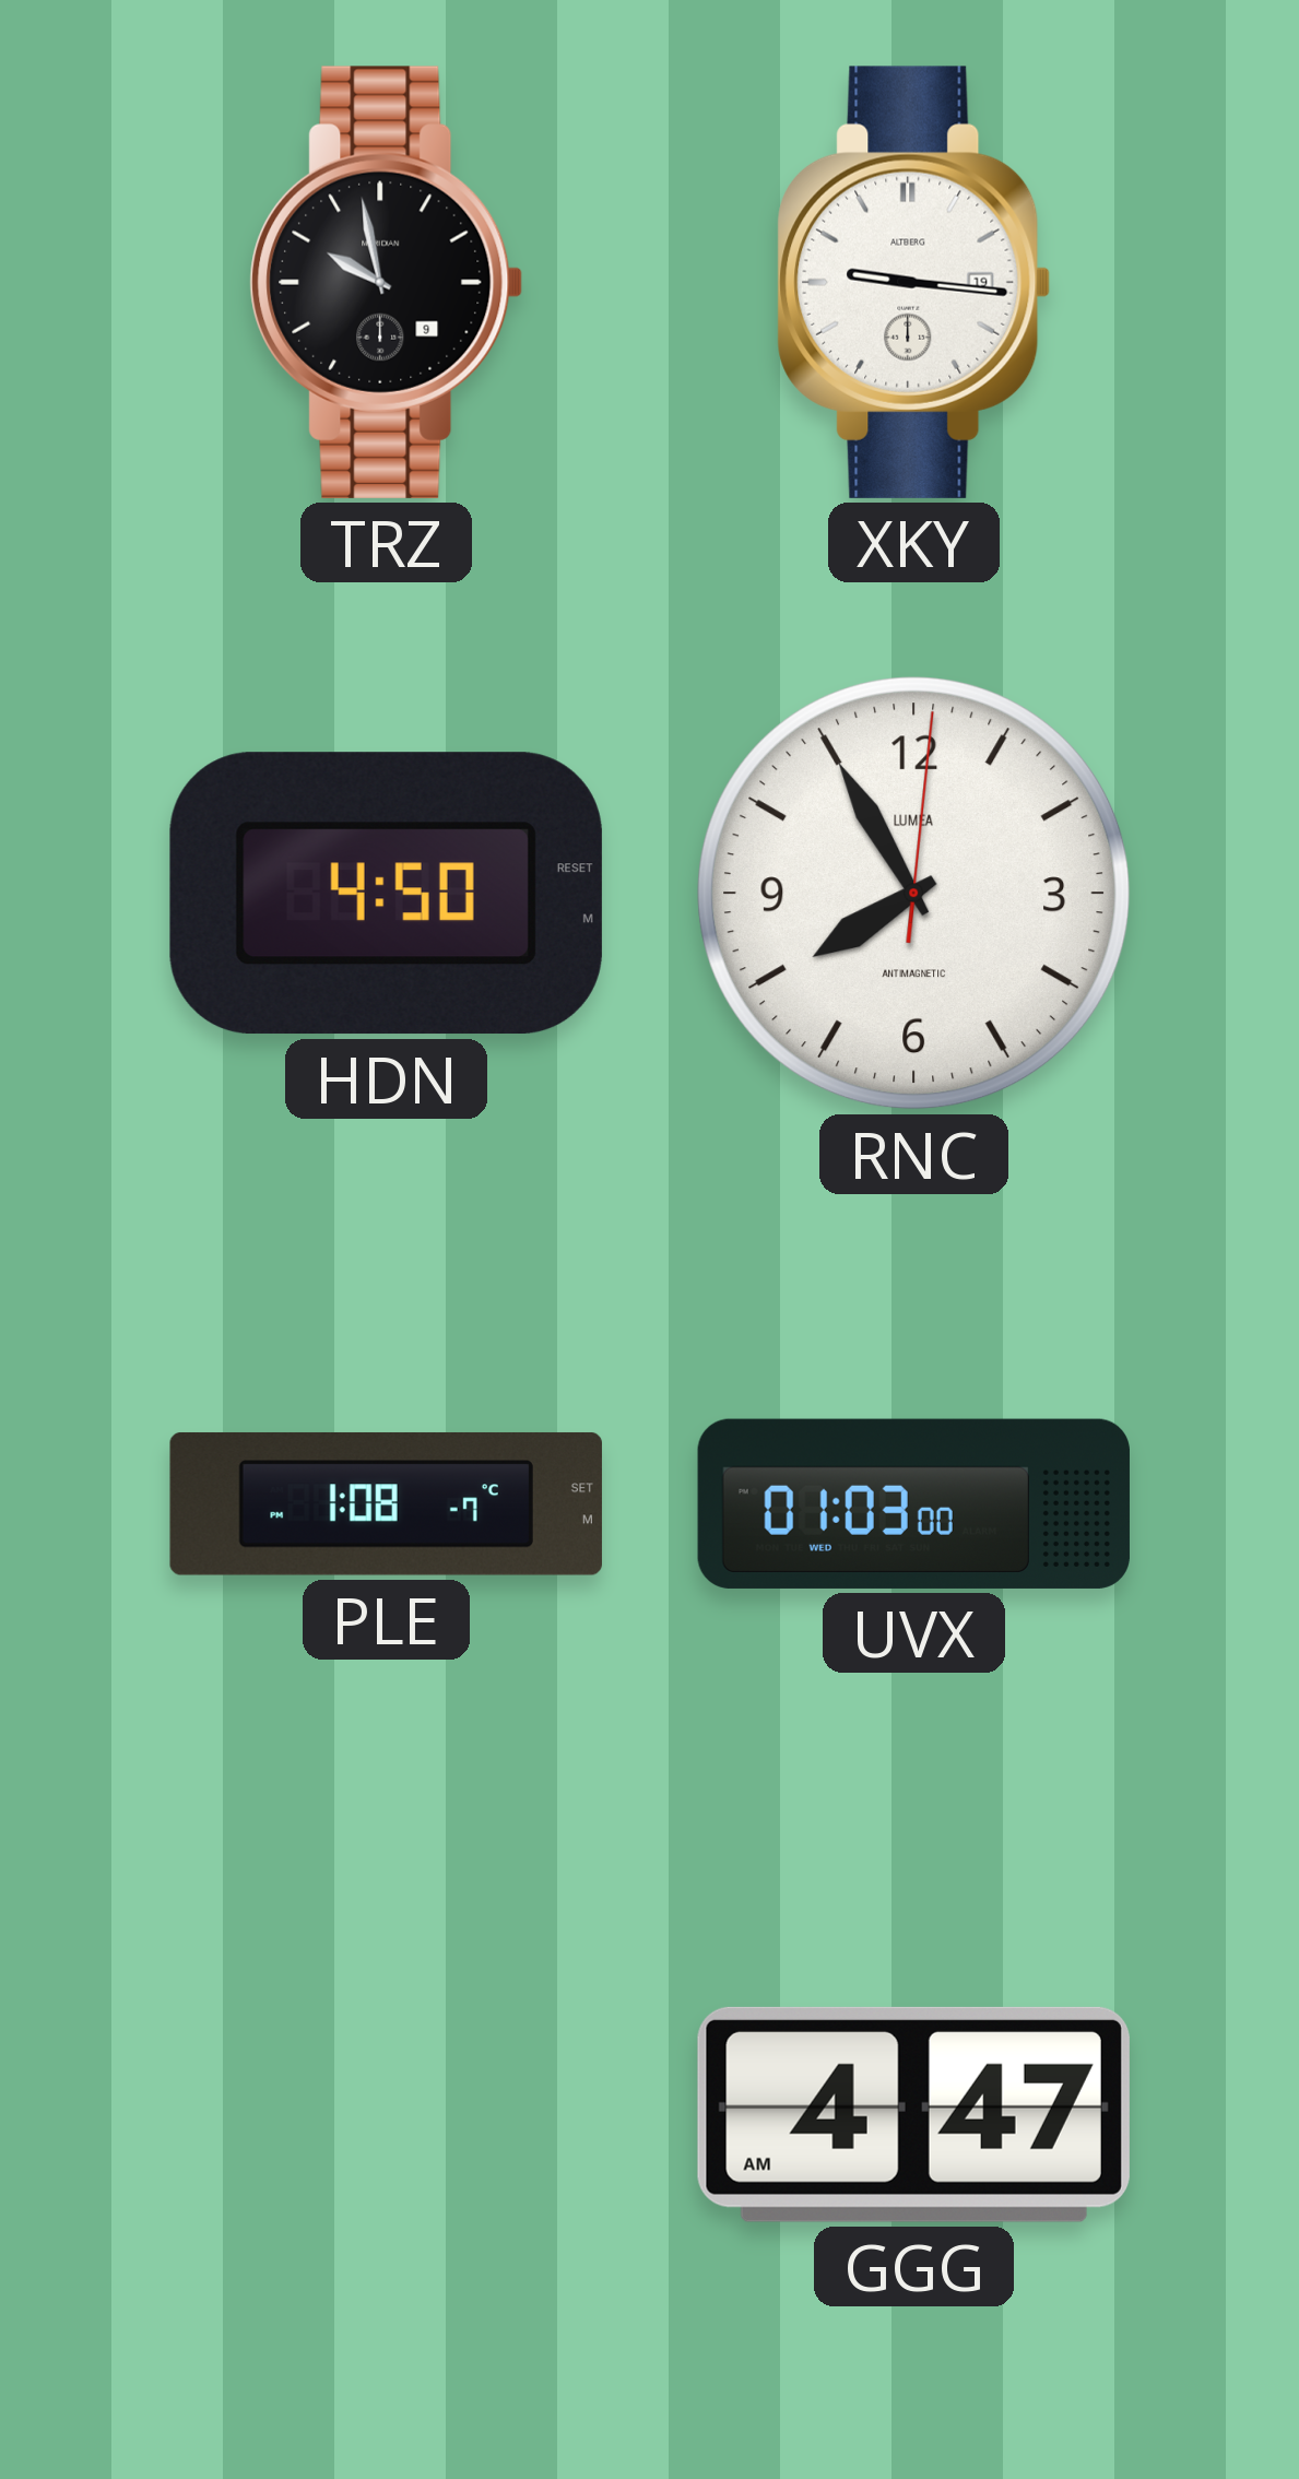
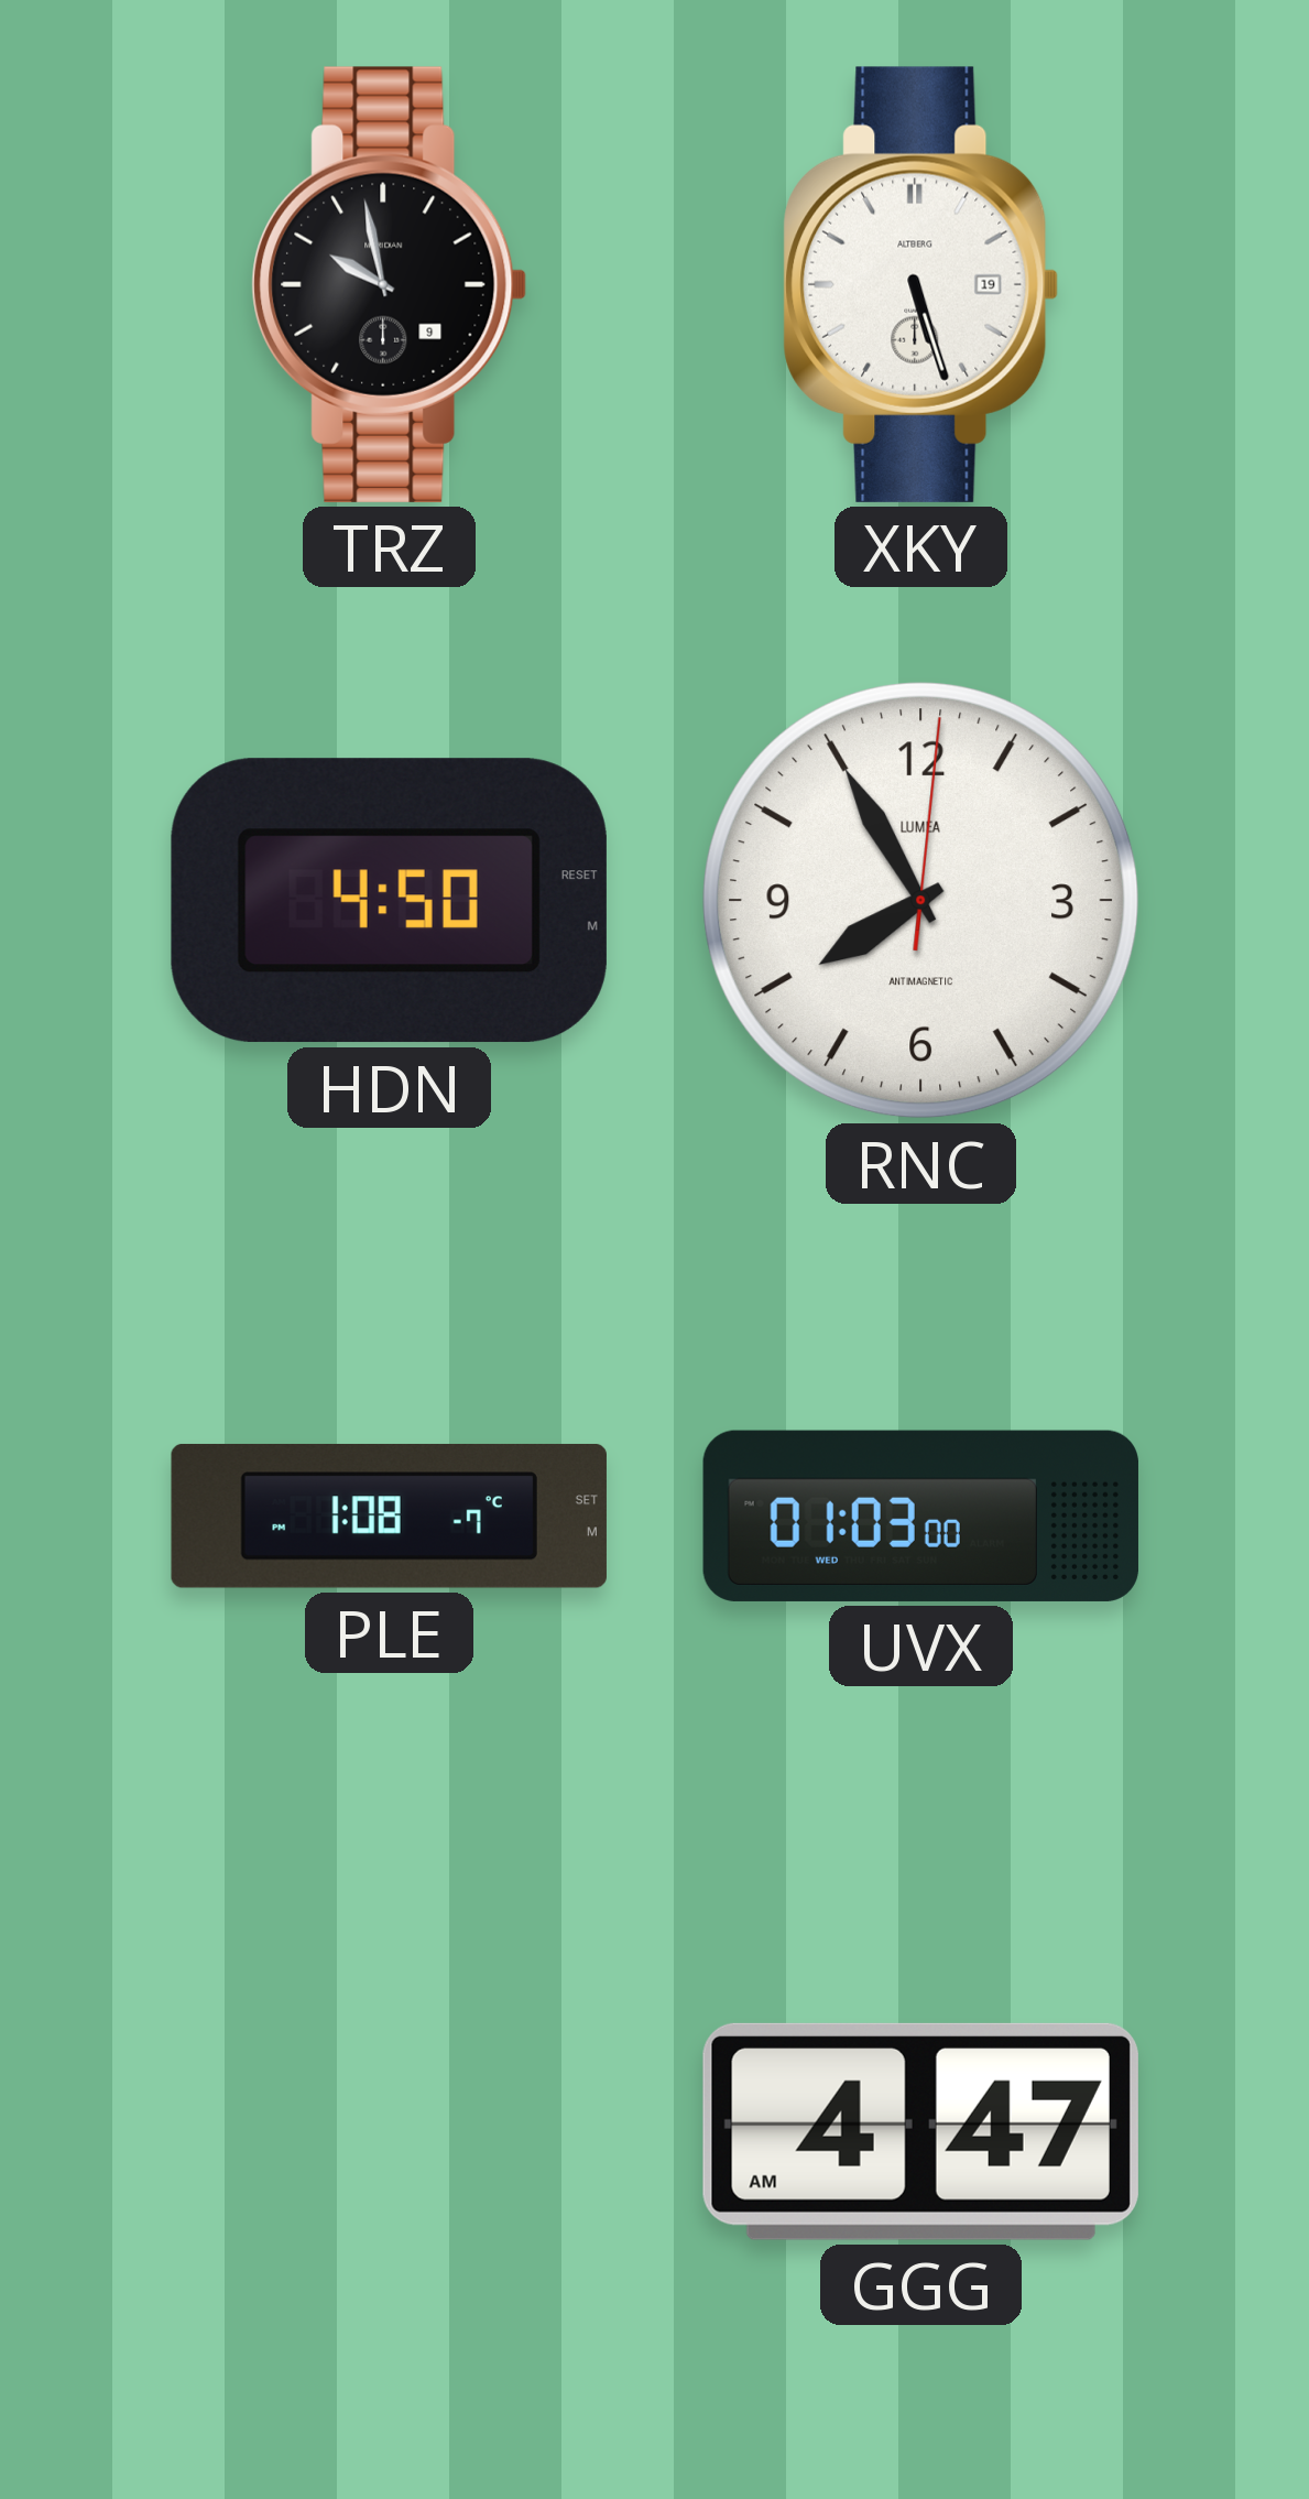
XKY: 9:16 -> 5:27
